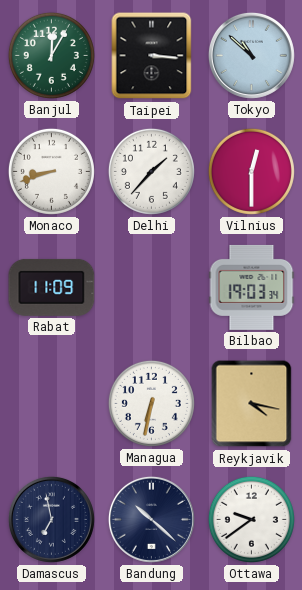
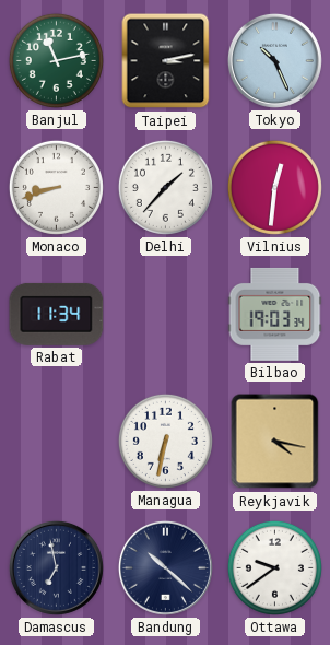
Banjul: 12:05 -> 11:13
Taipei: 3:16 -> 3:13
Tokyo: 10:52 -> 10:26
Vilnius: 12:30 -> 12:31
Rabat: 11:09 -> 11:34
